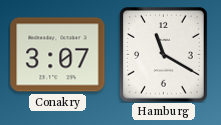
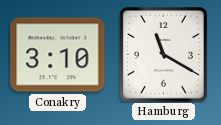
Conakry: 3:07 -> 3:10
